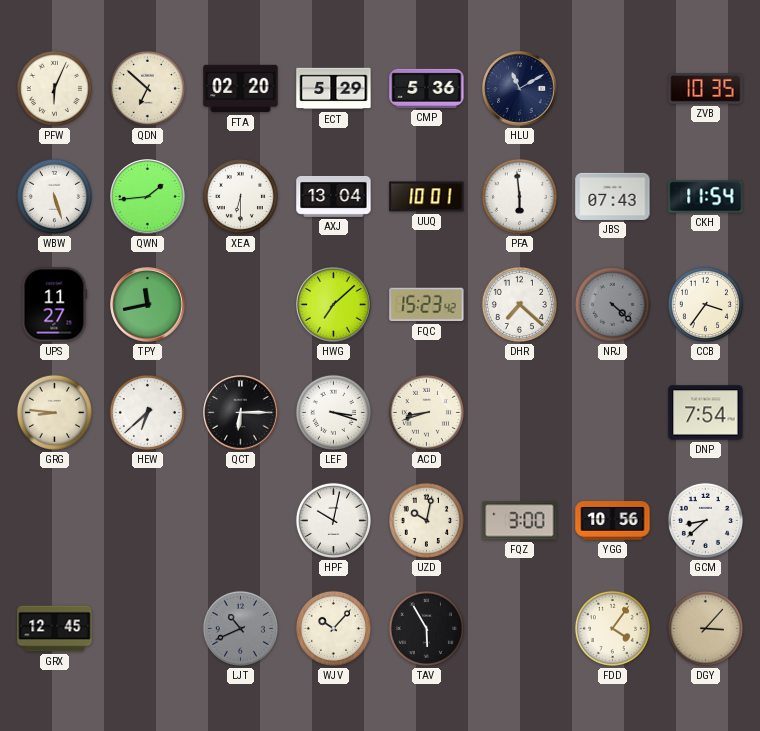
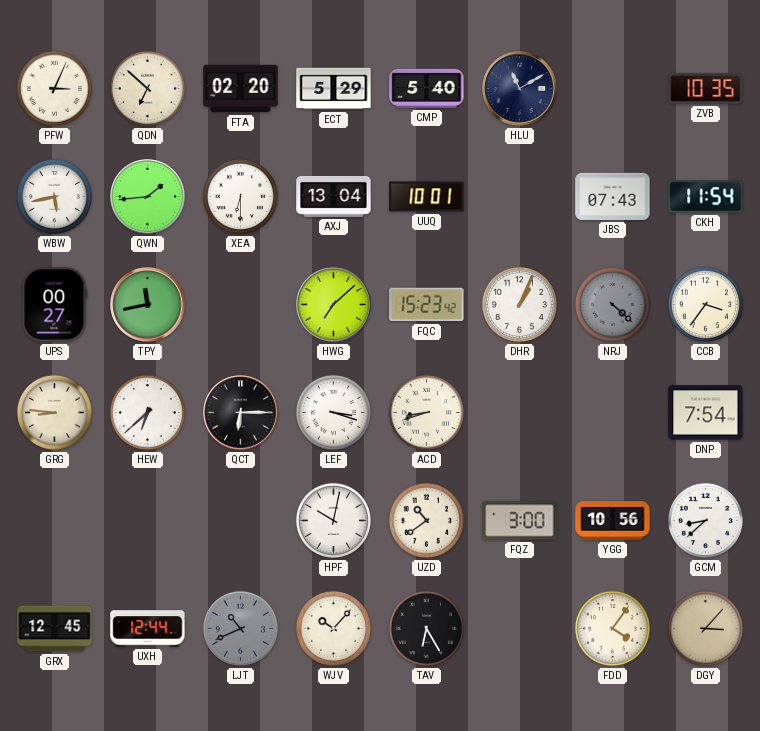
PFW: 6:04 -> 3:04
CMP: 5:36 -> 5:40
WBW: 5:27 -> 5:43
PFA: 5:59 -> none
UPS: 11:27 -> 00:27
DHR: 7:22 -> 1:04
UZD: 10:02 -> 10:39
UXH: none -> 12:44
TAV: 5:55 -> 6:25
